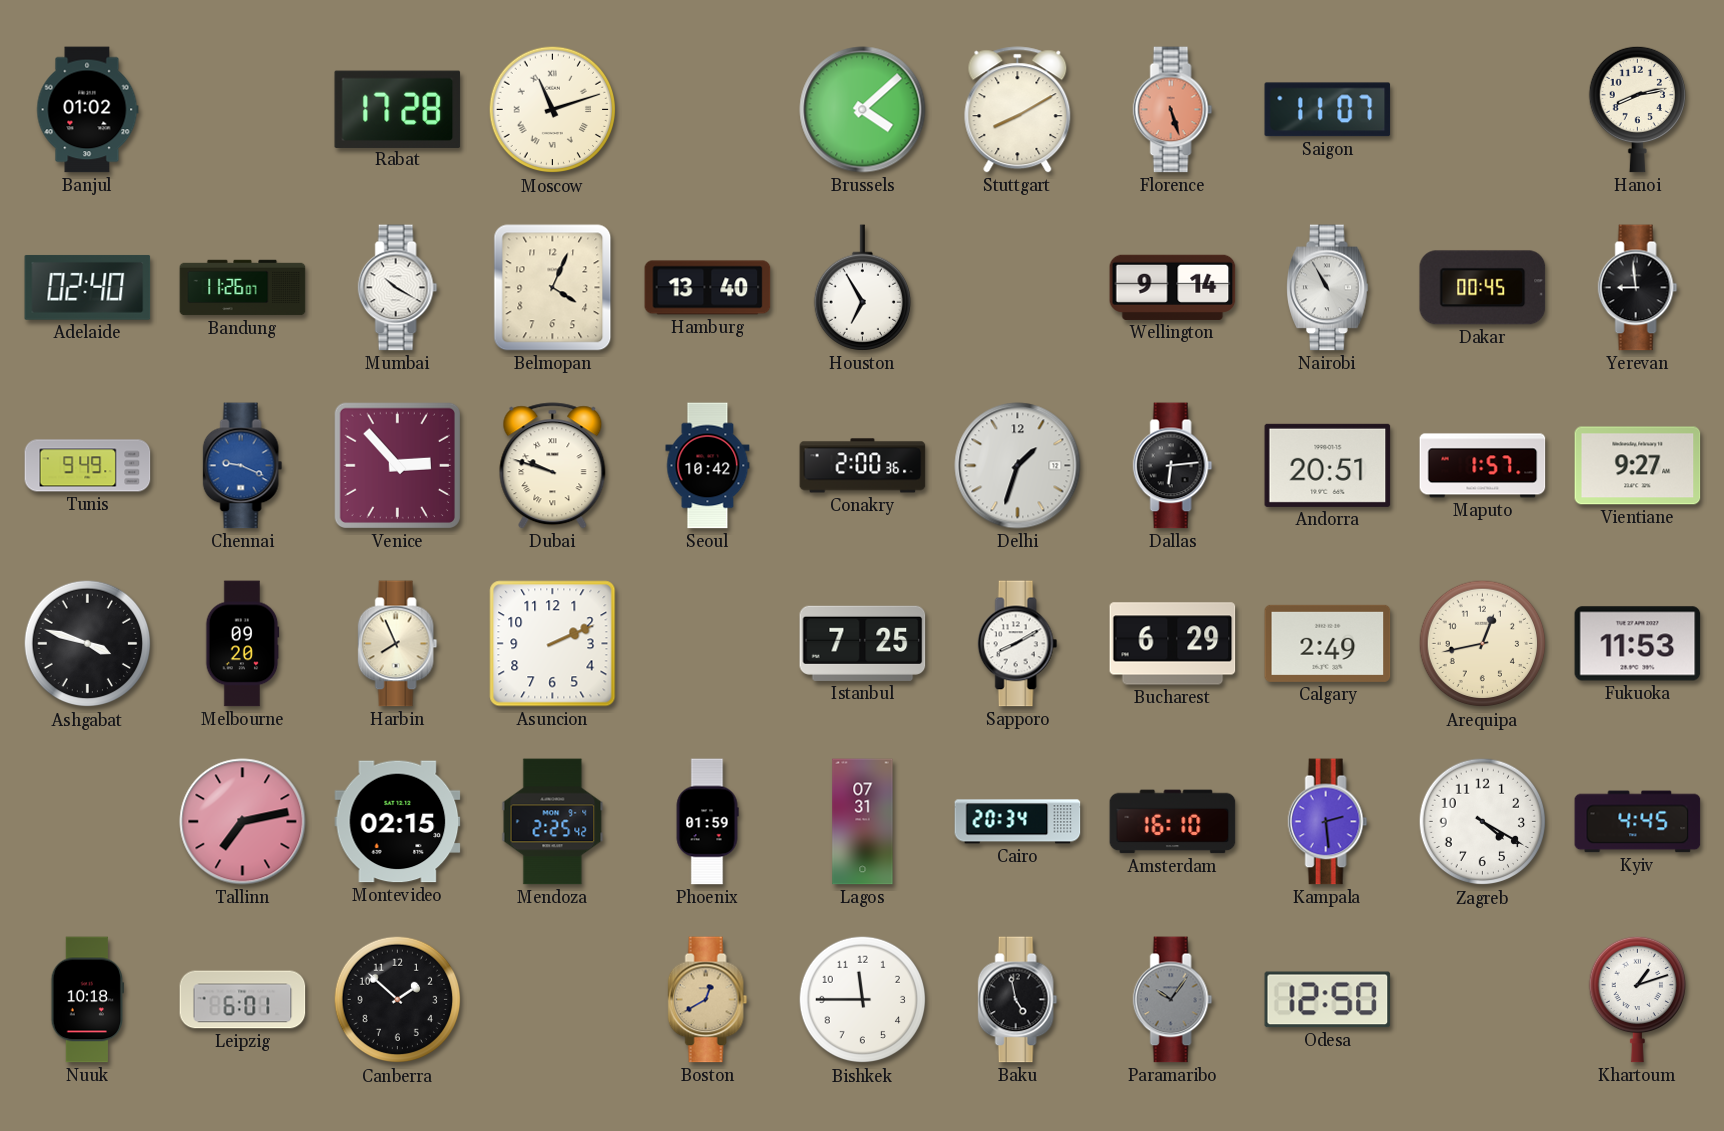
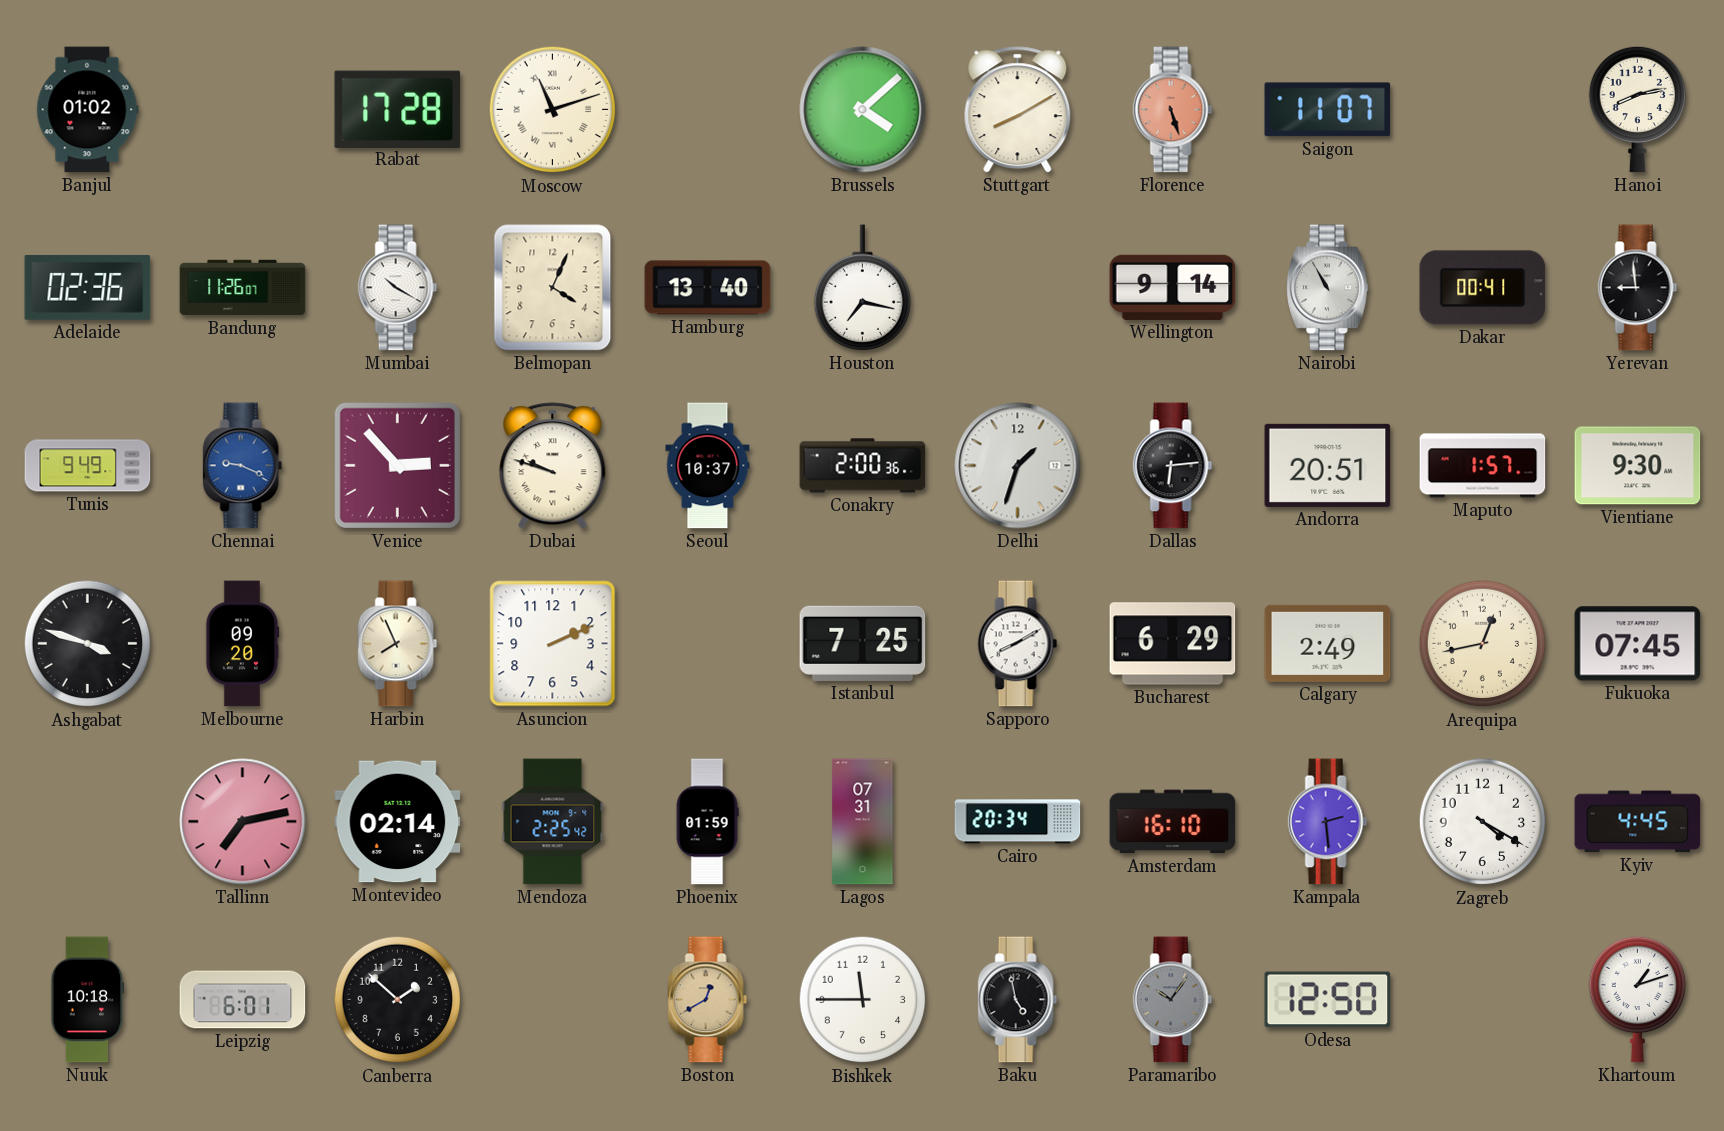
Adelaide: 02:40 -> 02:36
Houston: 6:55 -> 7:17
Dakar: 00:45 -> 00:41
Seoul: 10:42 -> 10:37
Vientiane: 9:27 -> 9:30
Fukuoka: 11:53 -> 07:45
Montevideo: 02:15 -> 02:14
